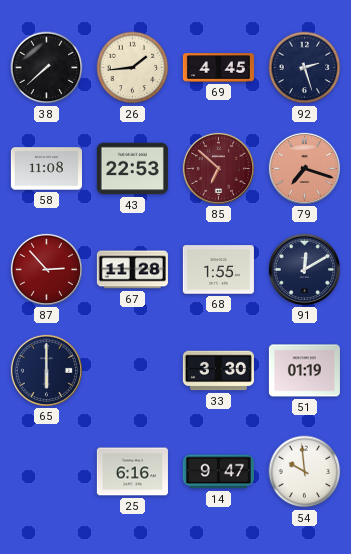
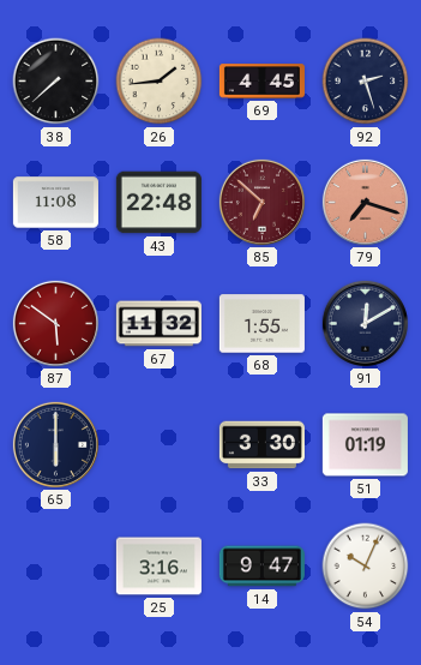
43: 22:53 -> 22:48
87: 2:53 -> 5:51
67: 11:28 -> 11:32
25: 6:16 -> 3:16
54: 9:59 -> 10:04
